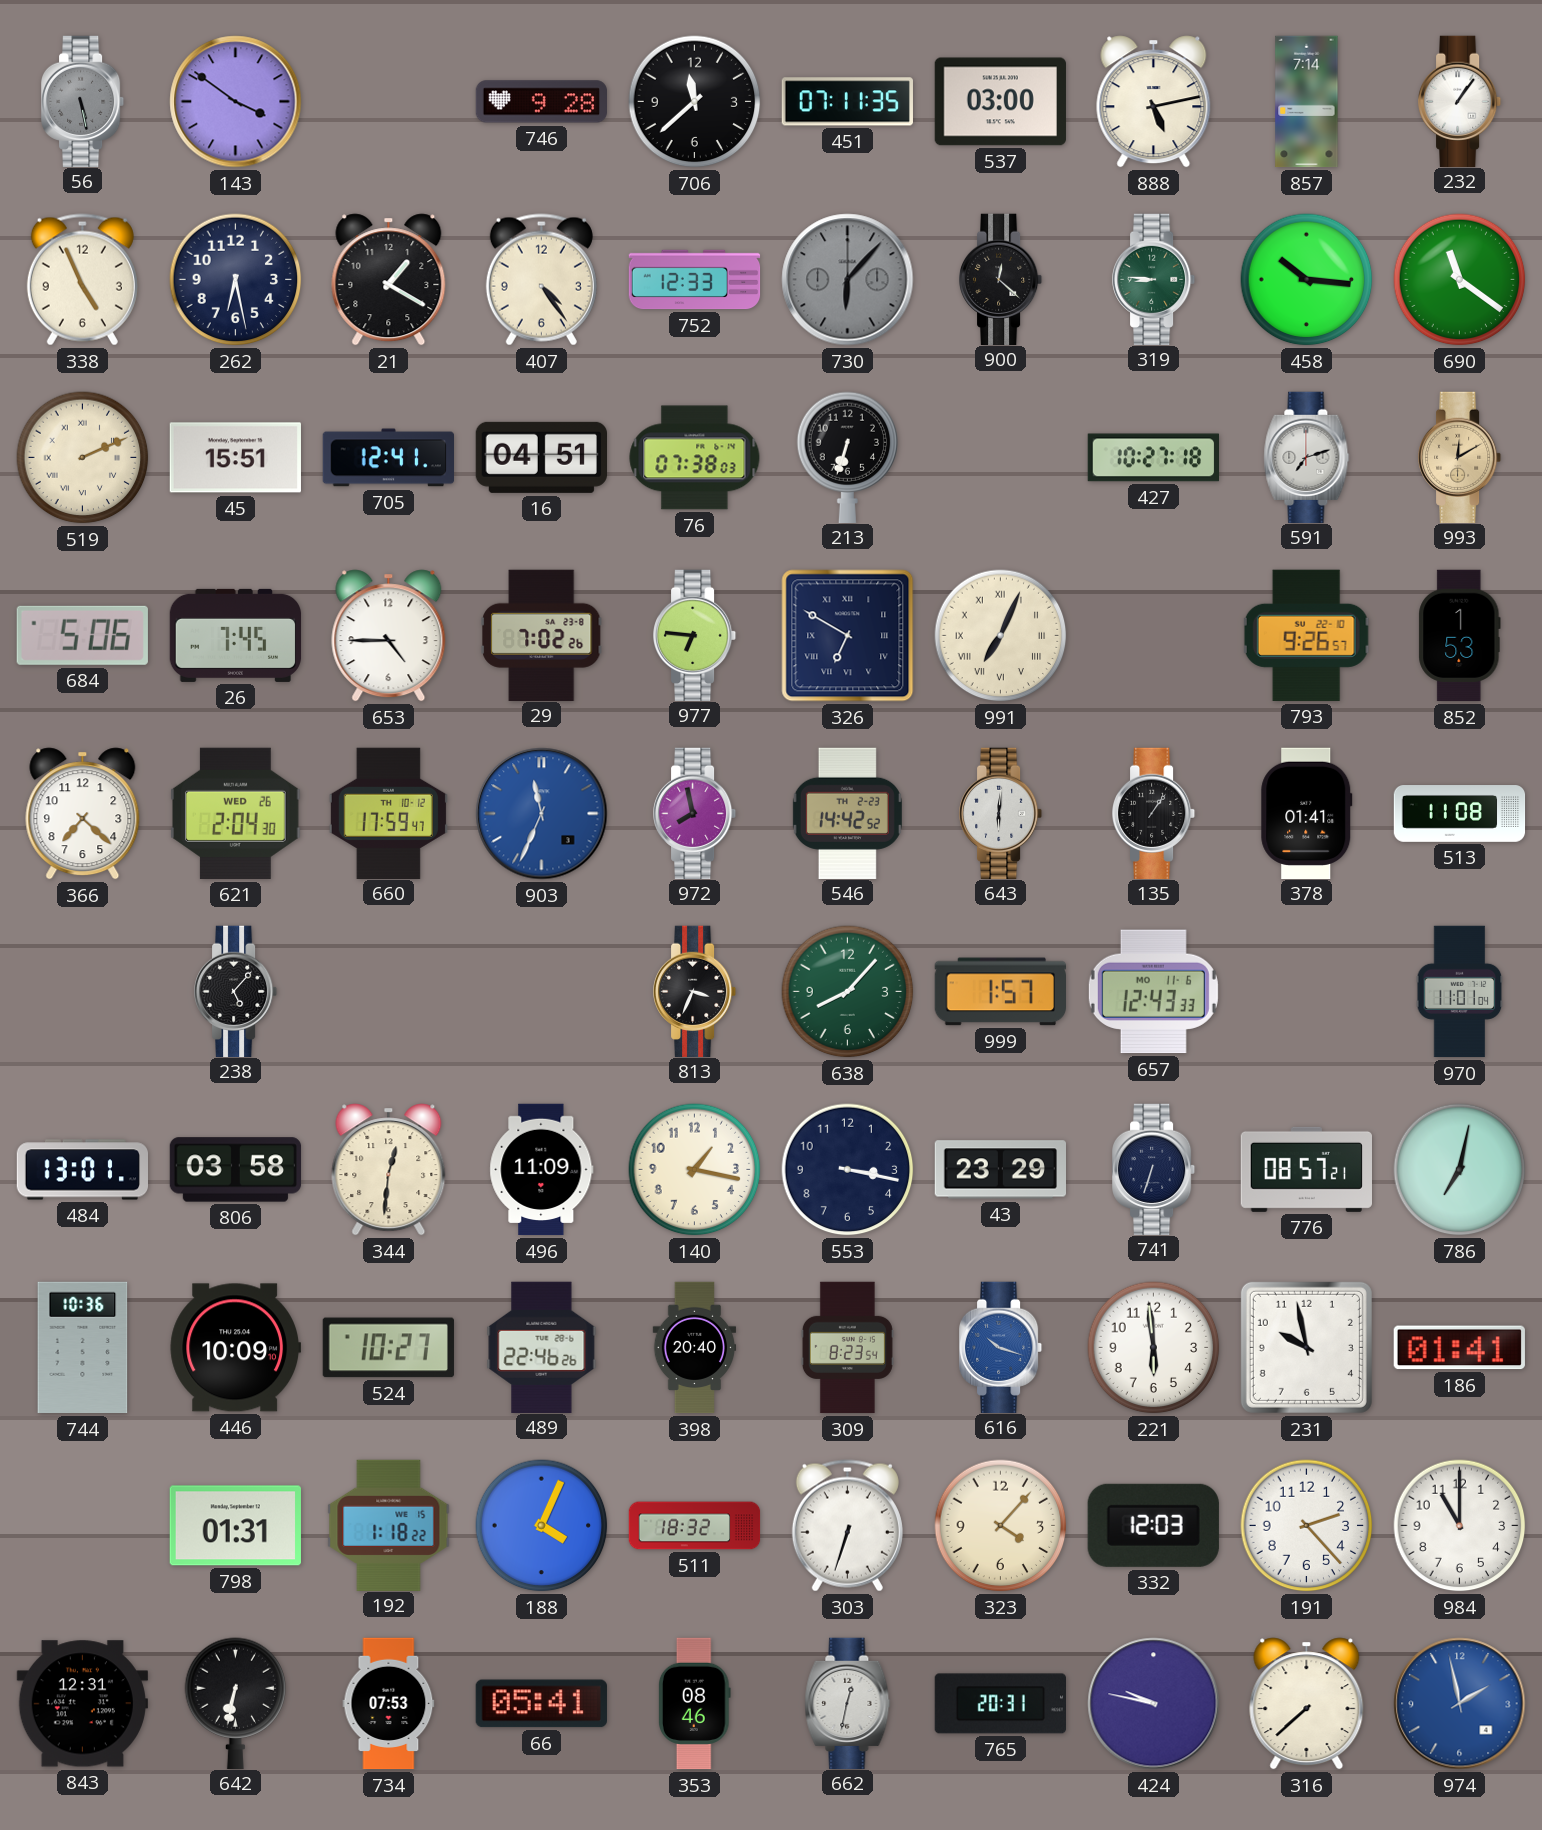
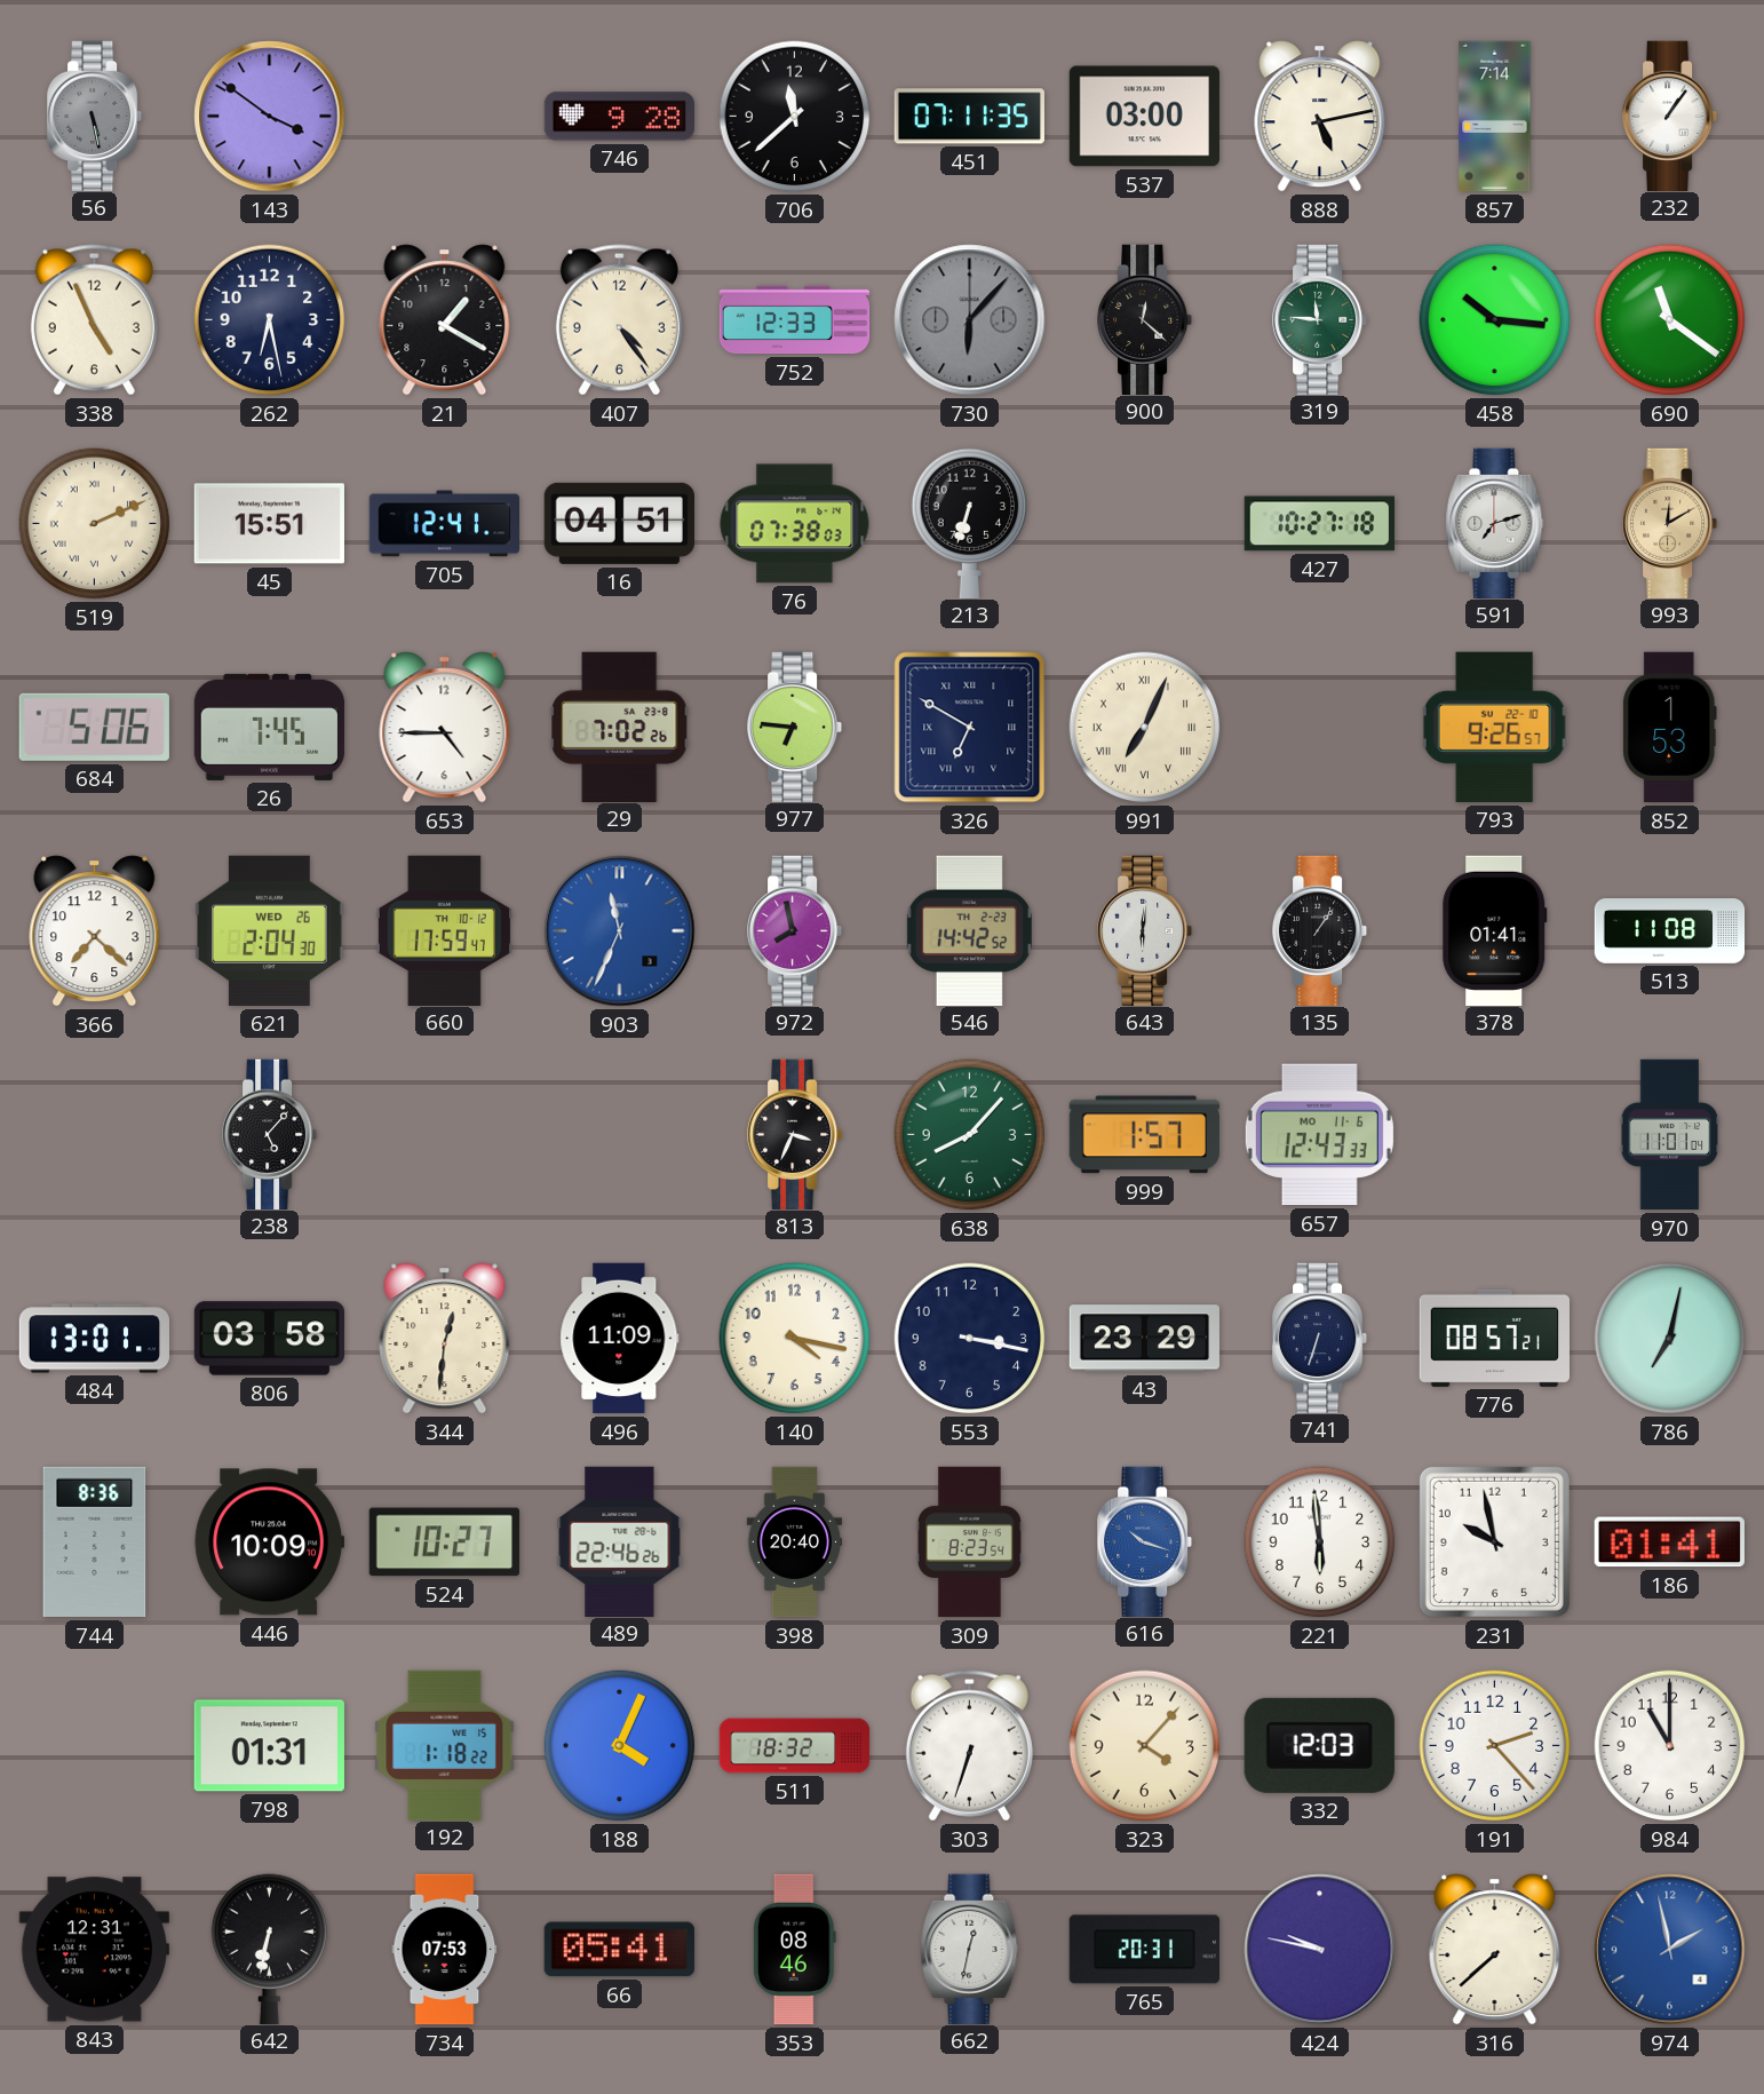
319: 8:46 -> 11:46
140: 1:17 -> 4:17
744: 10:36 -> 8:36
